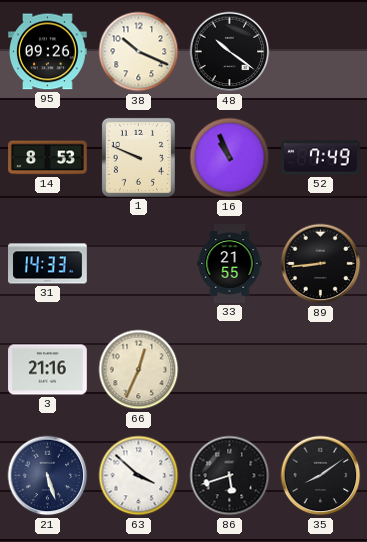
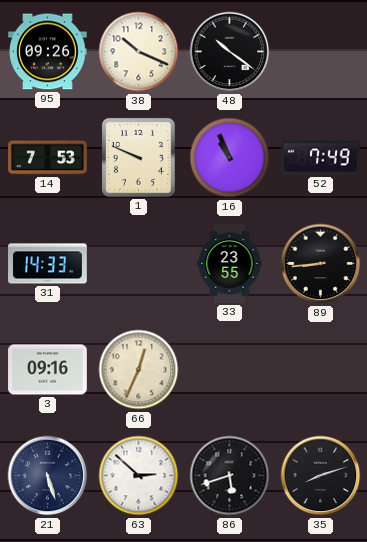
14: 8:53 -> 7:53
33: 21:55 -> 23:55
3: 21:16 -> 09:16
63: 3:52 -> 2:52
35: 8:09 -> 8:12
